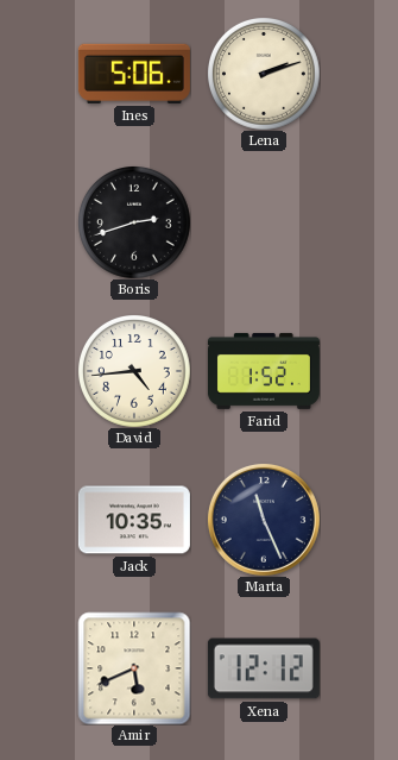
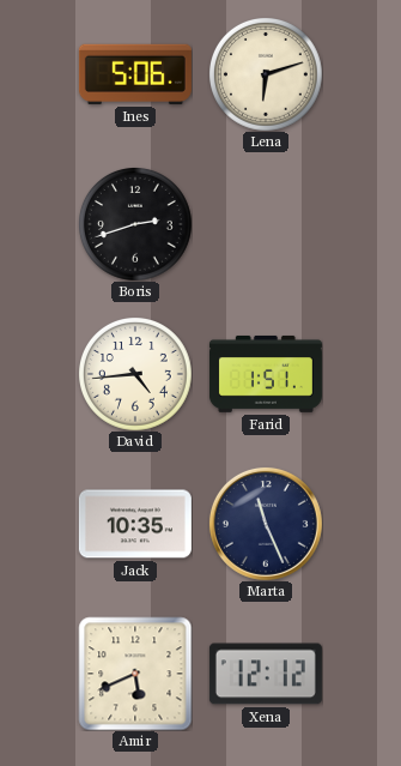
Lena: 2:12 -> 6:12
Farid: 1:52 -> 1:51
